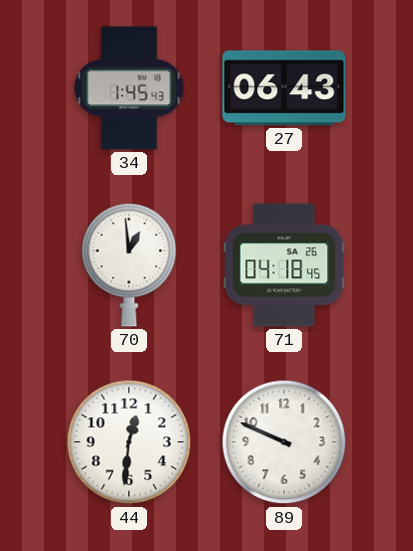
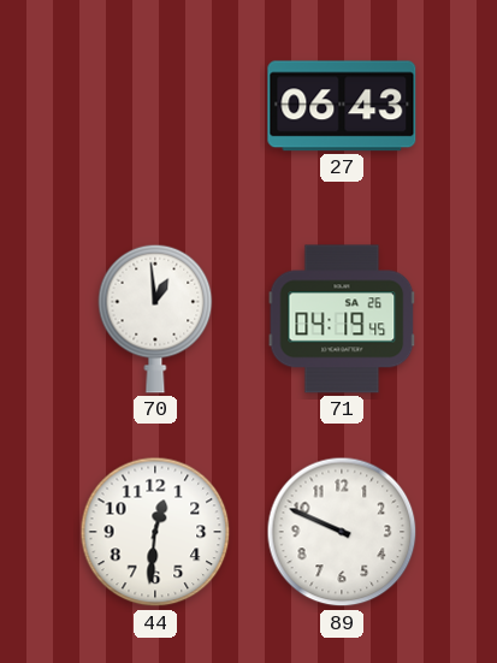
34: 1:45 -> none
71: 04:18 -> 04:19
